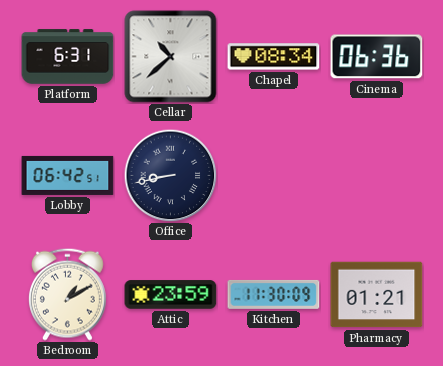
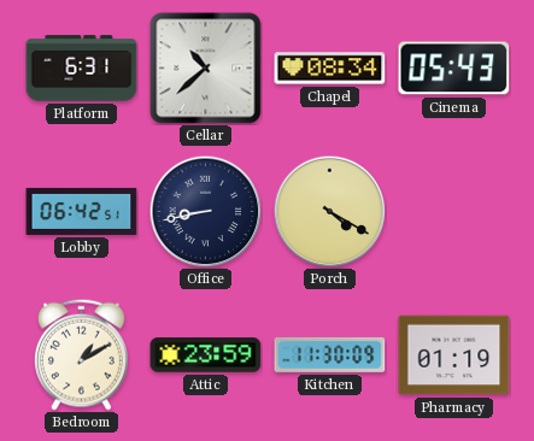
Cinema: 06:36 -> 05:43
Porch: none -> 4:20
Pharmacy: 01:21 -> 01:19
